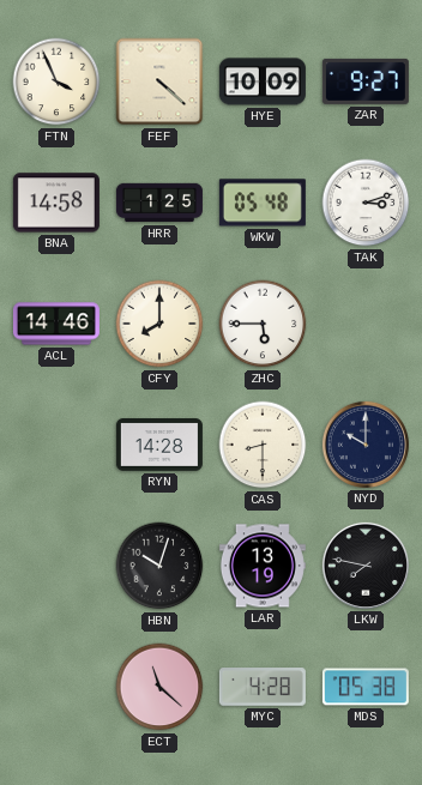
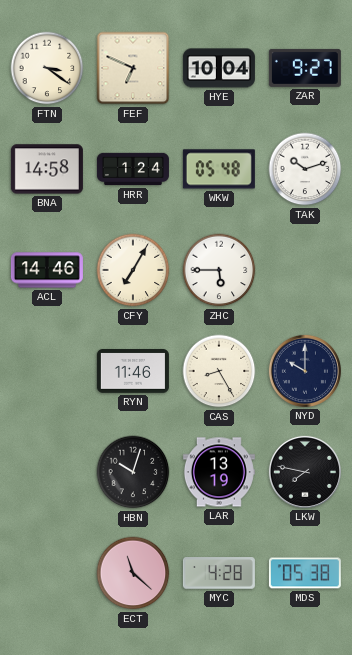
FTN: 3:56 -> 3:21
FEF: 4:22 -> 6:49
HYE: 10:09 -> 10:04
HRR: 1:25 -> 1:24
TAK: 3:12 -> 10:12
CFY: 8:00 -> 7:05
RYN: 14:28 -> 11:46
CAS: 8:30 -> 8:25
